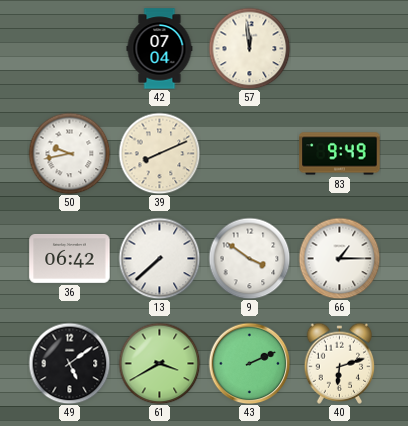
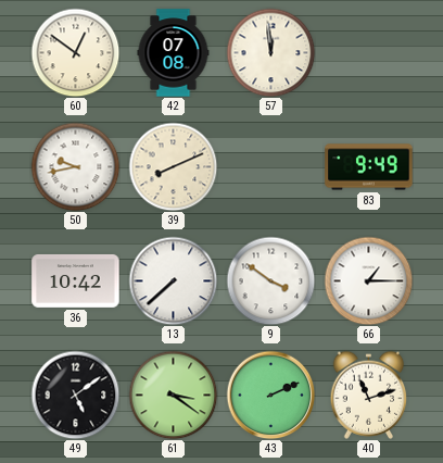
60: none -> 12:51
42: 07:04 -> 07:08
36: 06:42 -> 10:42
61: 3:40 -> 3:21
40: 6:12 -> 11:12
